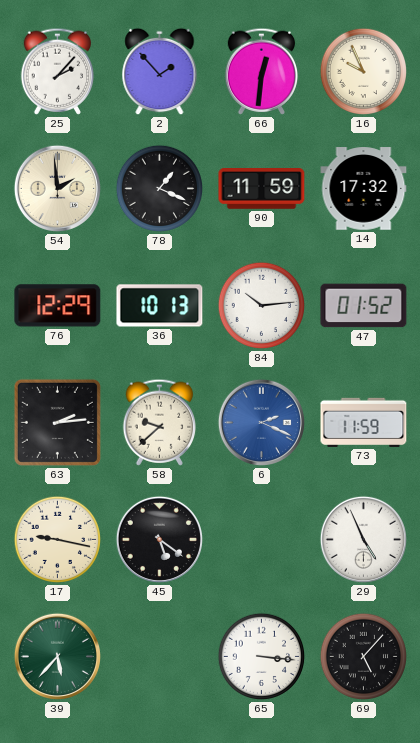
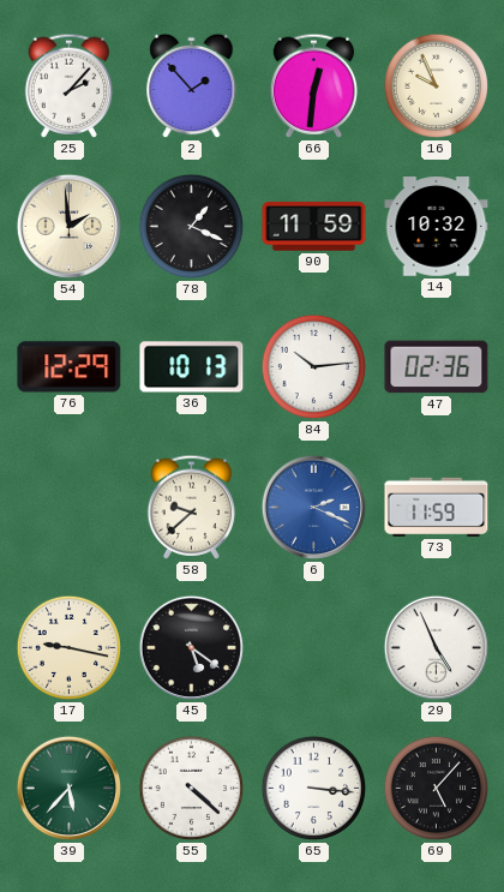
14: 17:32 -> 10:32
47: 01:52 -> 02:36
63: 2:14 -> none
55: none -> 4:22
